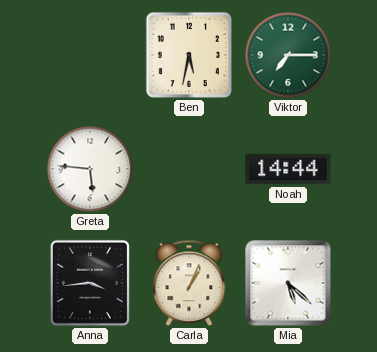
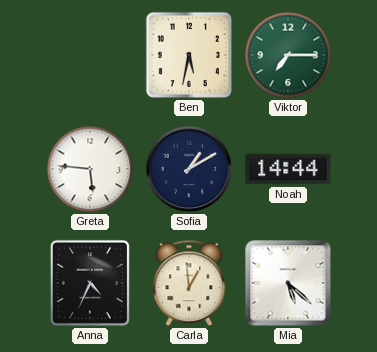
Sofia: none -> 1:10
Anna: 3:44 -> 4:34
Carla: 1:04 -> 12:59
